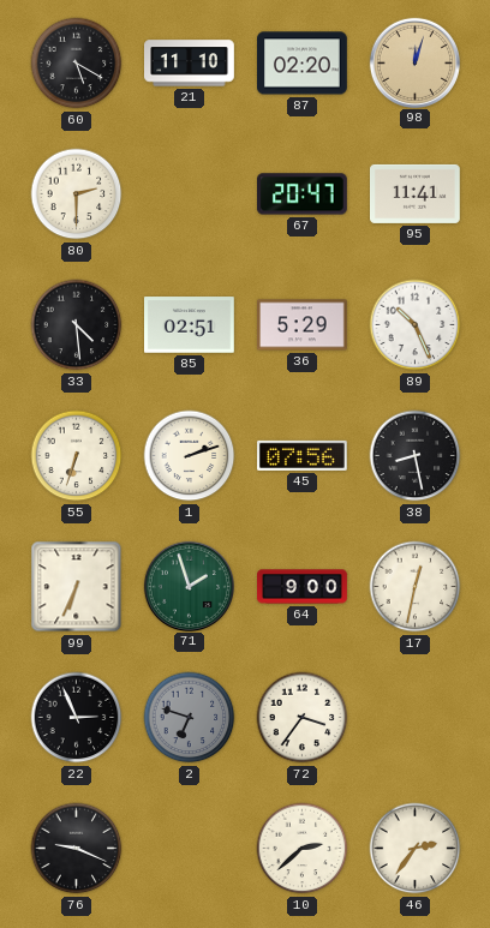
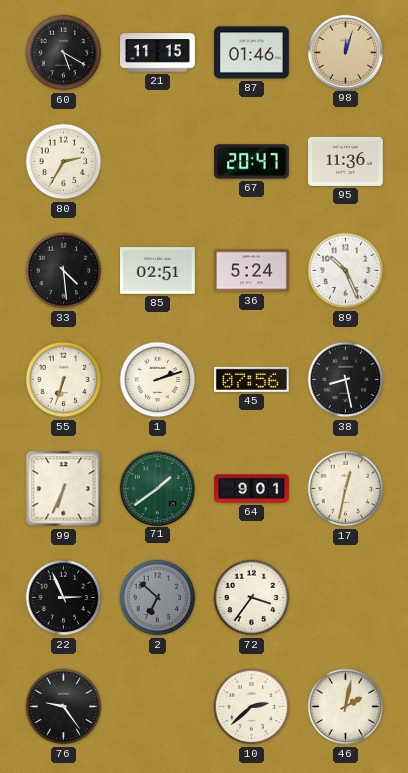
21: 11:10 -> 11:15
87: 02:20 -> 01:46
80: 2:30 -> 2:35
95: 11:41 -> 11:36
36: 5:29 -> 5:24
71: 1:57 -> 1:39
64: 9:00 -> 9:01
2: 6:48 -> 6:52
76: 9:19 -> 9:24
46: 2:36 -> 2:02
